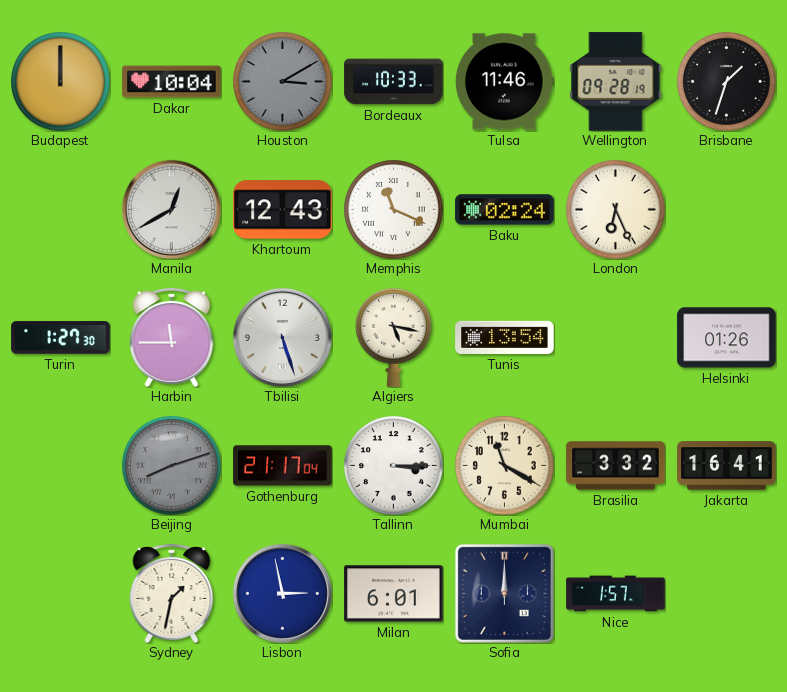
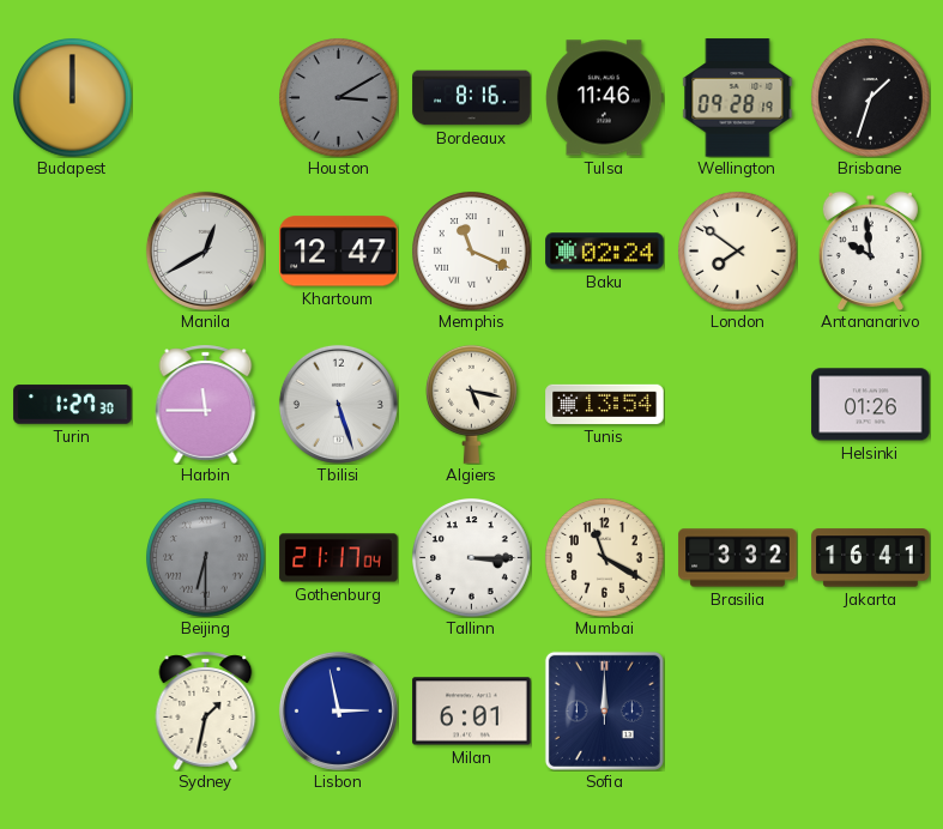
Dakar: 10:04 -> none
Bordeaux: 10:33 -> 8:16
Khartoum: 12:43 -> 12:47
London: 6:26 -> 7:51
Antananarivo: none -> 9:59
Beijing: 8:12 -> 6:30
Nice: 1:57 -> none
